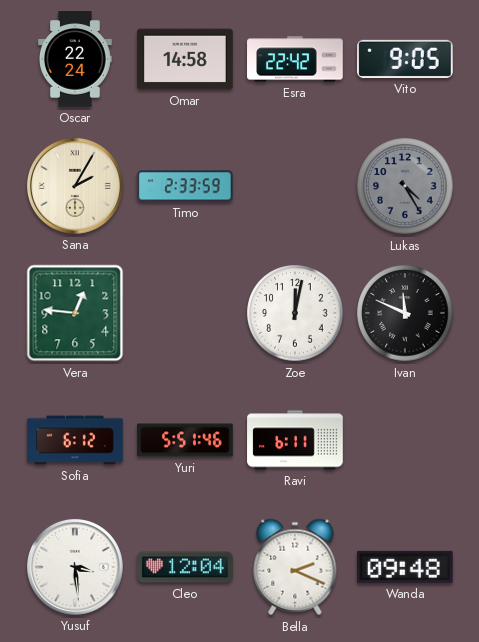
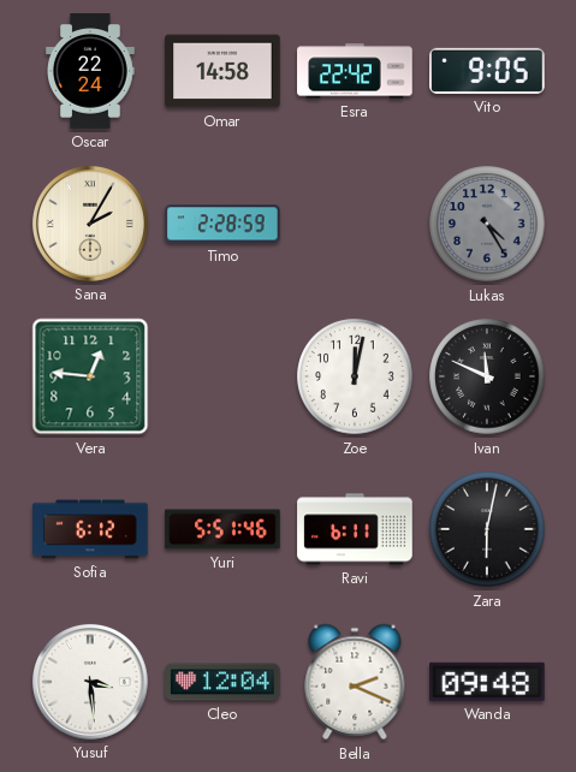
Timo: 2:33 -> 2:28
Zara: none -> 6:02
